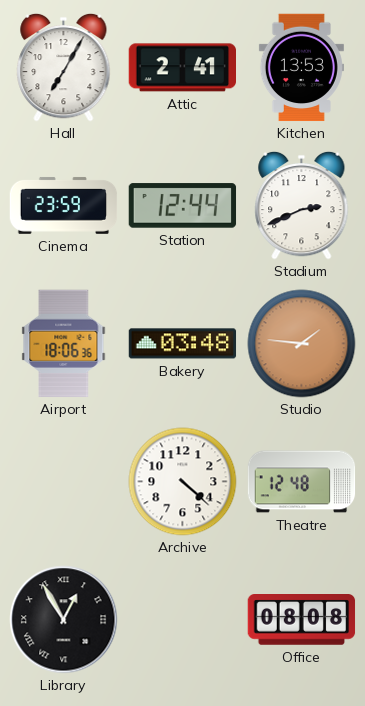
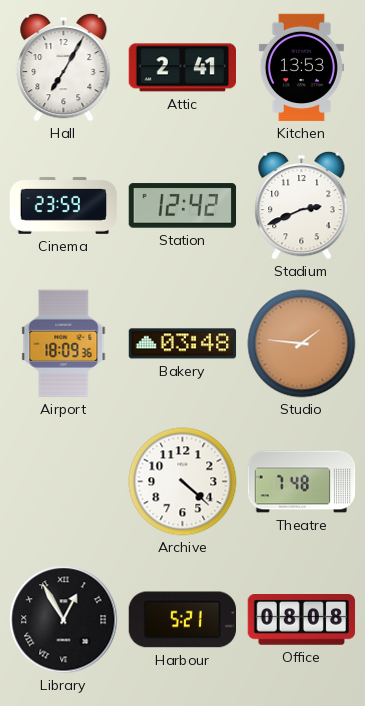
Station: 12:44 -> 12:42
Airport: 18:06 -> 18:09
Theatre: 12:48 -> 7:48
Harbour: none -> 5:21
